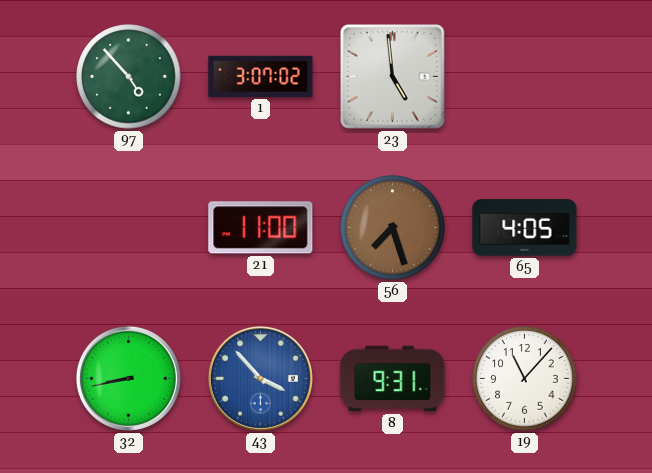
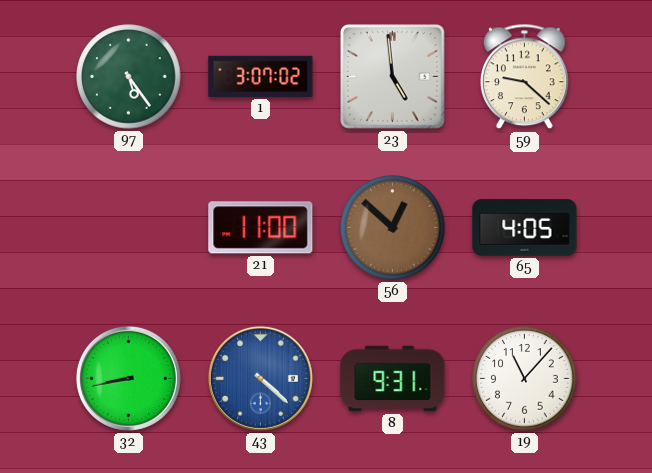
97: 4:53 -> 5:24
59: none -> 9:22
56: 7:27 -> 12:52
43: 3:53 -> 4:22
